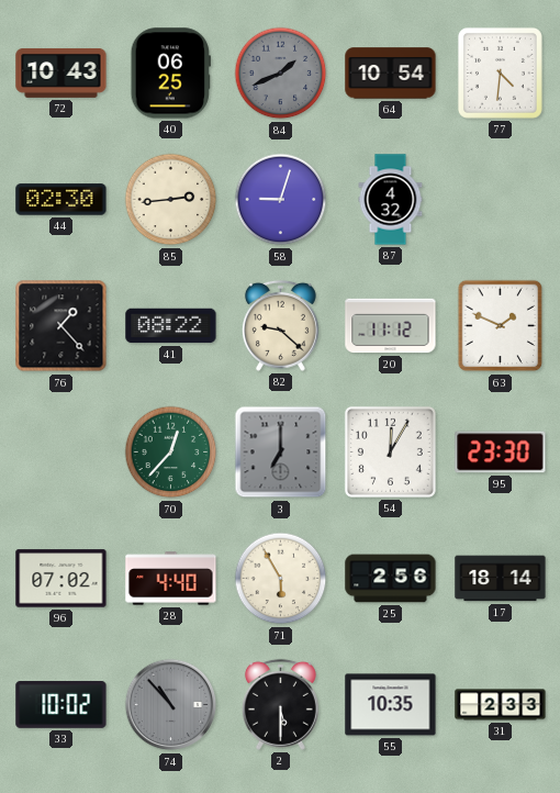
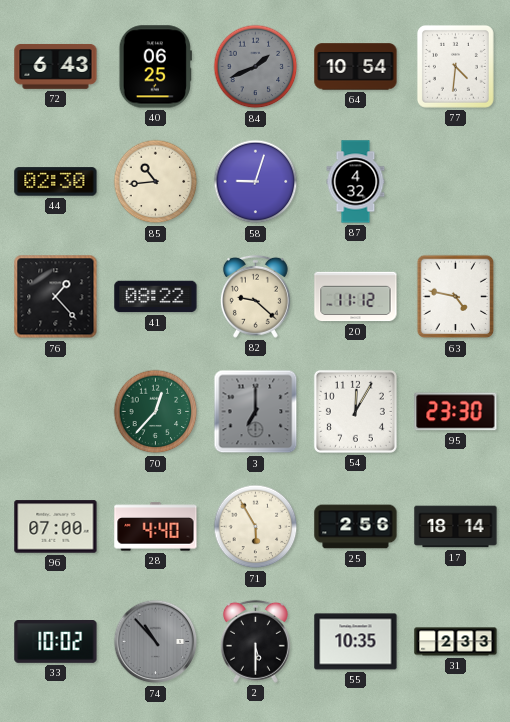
72: 10:43 -> 6:43
85: 2:44 -> 10:44
63: 1:49 -> 4:47
96: 07:02 -> 07:00
